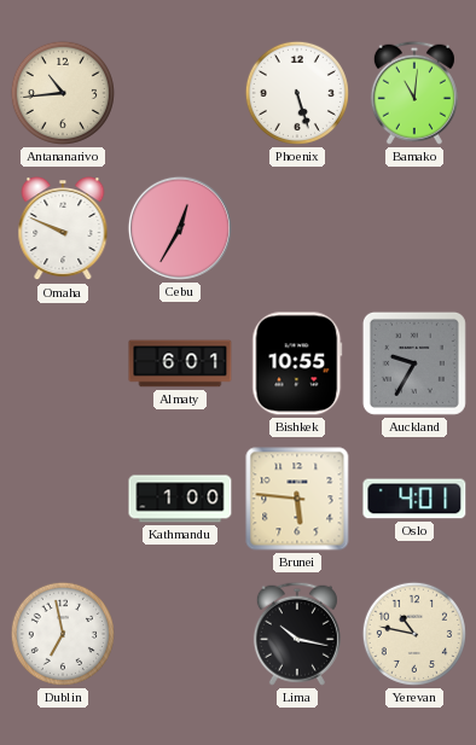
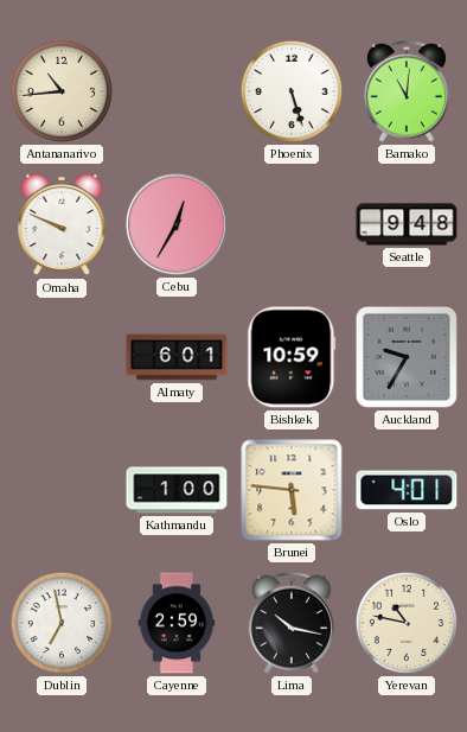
Seattle: none -> 9:48
Bishkek: 10:55 -> 10:59
Cayenne: none -> 2:59
